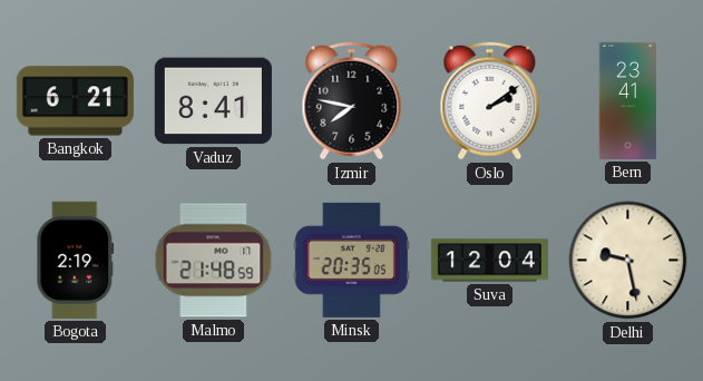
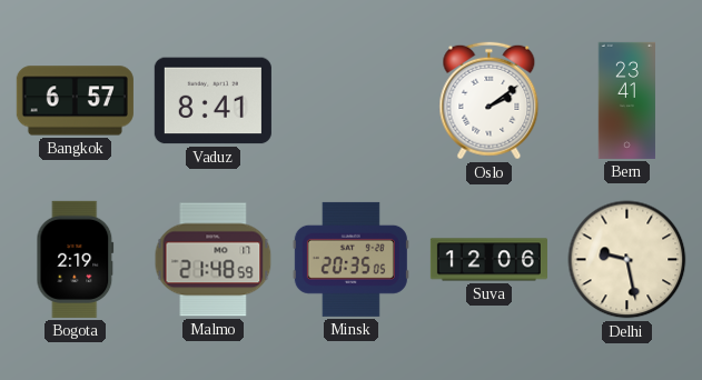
Bangkok: 6:21 -> 6:57
Izmir: 7:47 -> none
Suva: 12:04 -> 12:06
